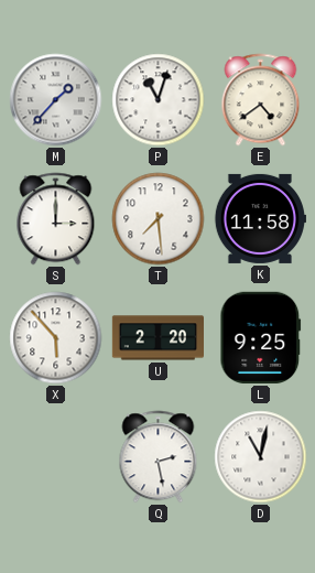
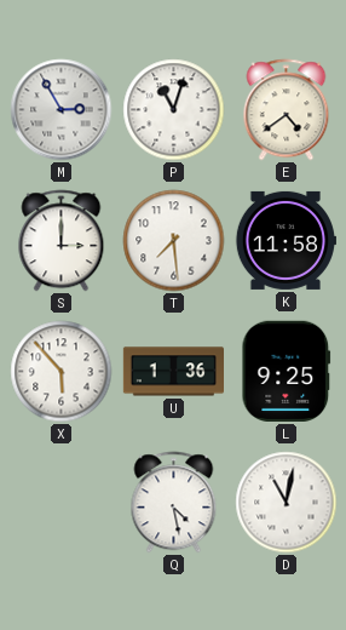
M: 1:37 -> 2:55
U: 2:20 -> 1:36
Q: 2:28 -> 4:28
